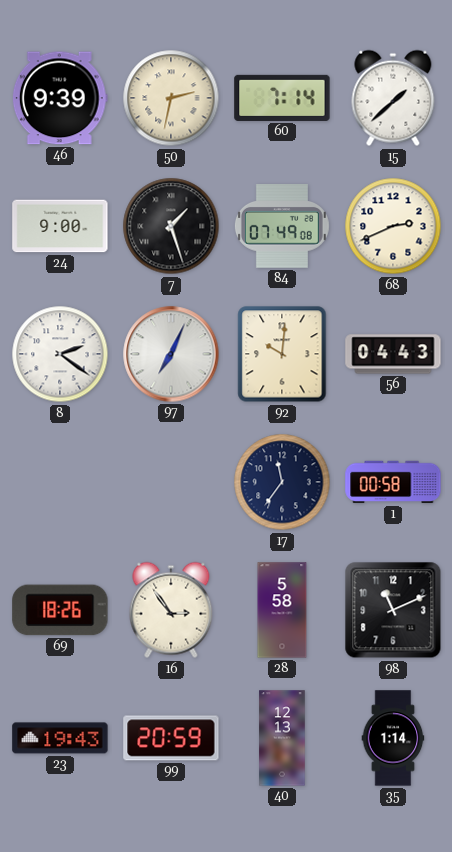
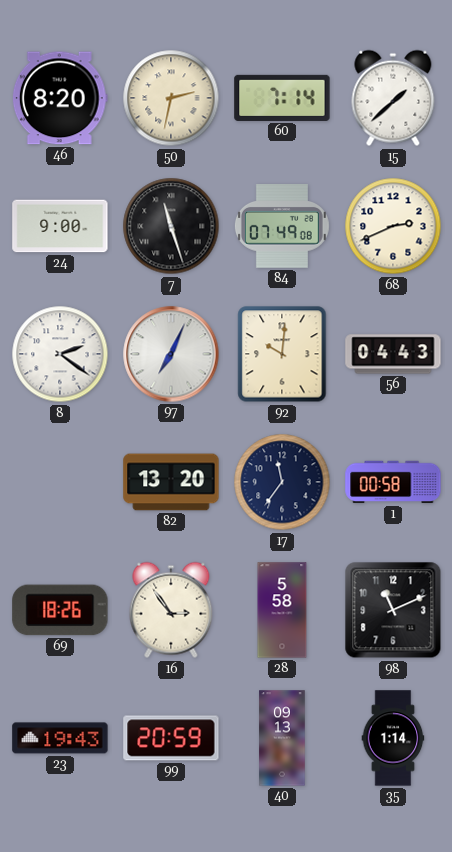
46: 9:39 -> 8:20
7: 1:27 -> 11:27
82: none -> 13:20
40: 12:13 -> 09:13
